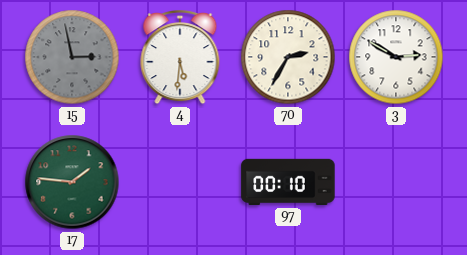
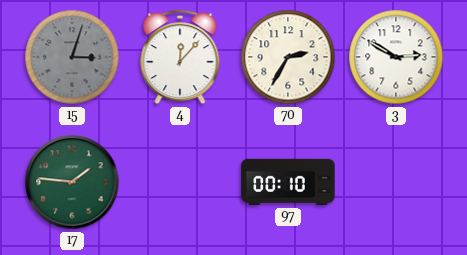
15: 2:58 -> 3:03
4: 5:31 -> 12:07
